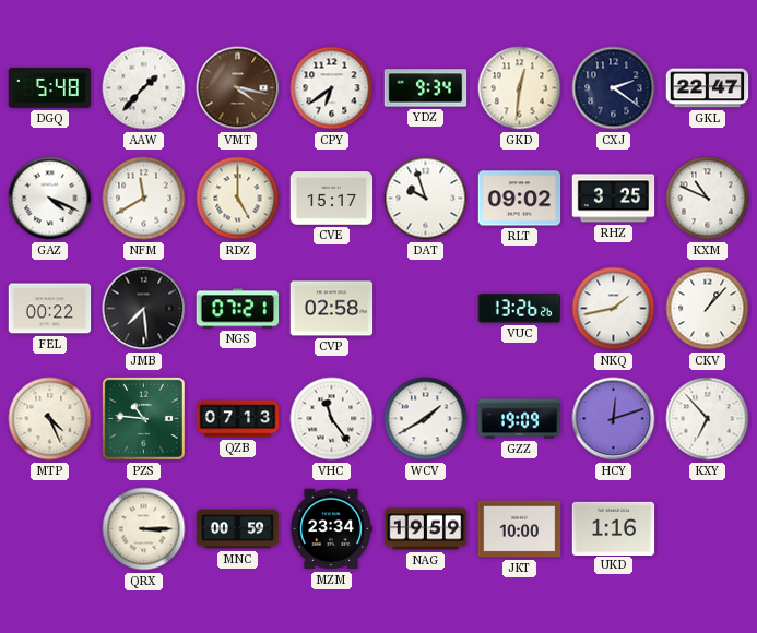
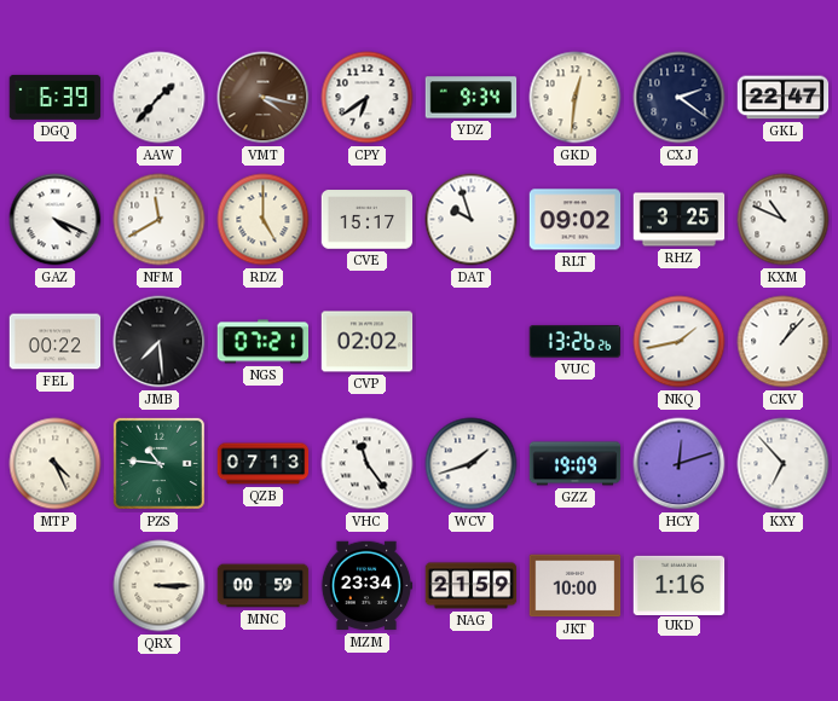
DGQ: 5:48 -> 6:39
CVP: 02:58 -> 02:02
WCV: 1:40 -> 1:42
NAG: 19:59 -> 21:59
